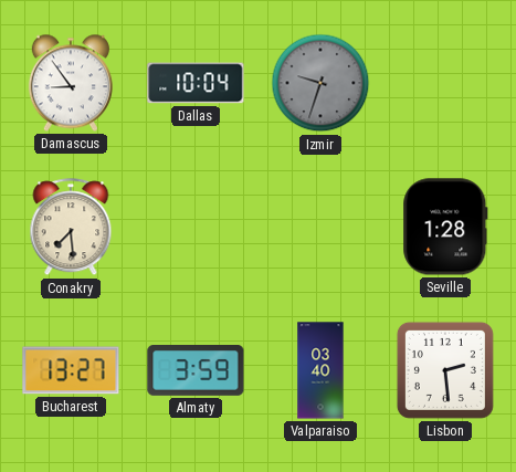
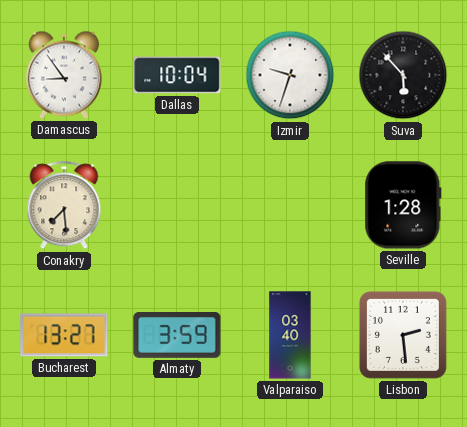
Izmir dial: grey -> white
Suva: none -> 5:53
